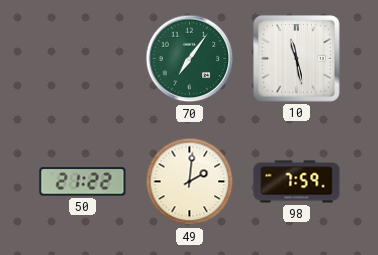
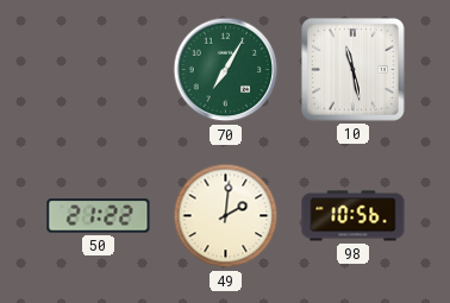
70: 7:06 -> 7:05
98: 7:59 -> 10:56
